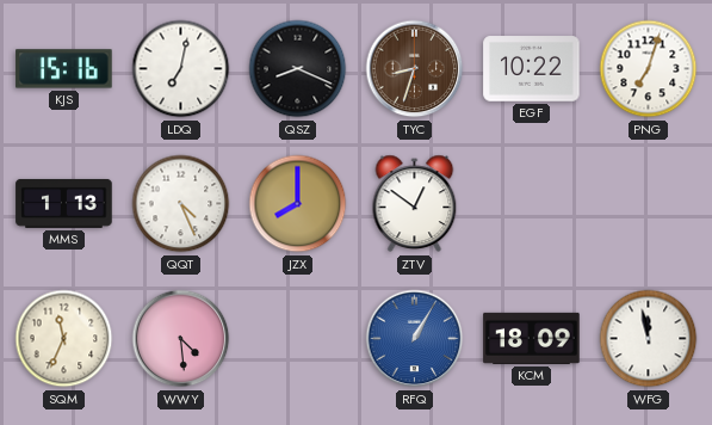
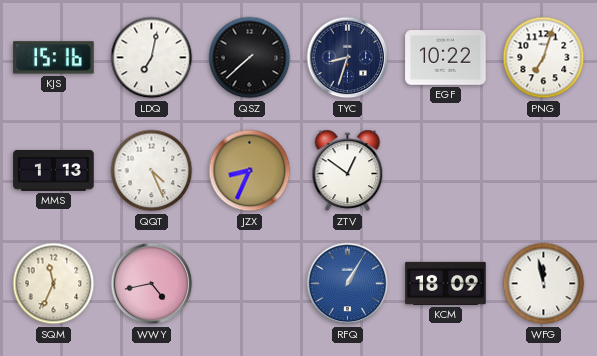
QSZ: 8:19 -> 7:38
TYC dial: brown -> navy
JZX: 8:00 -> 8:34
WWY: 4:29 -> 4:43
